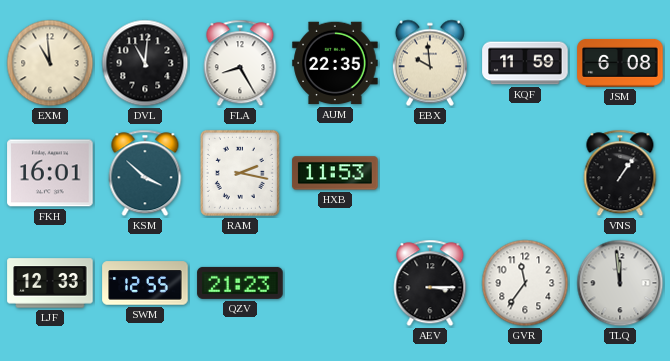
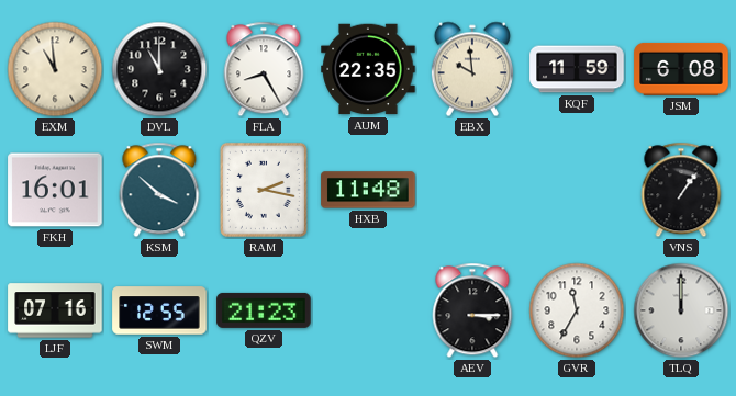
DVL: 11:01 -> 11:00
HXB: 11:53 -> 11:48
LJF: 12:33 -> 07:16
GVR: 11:36 -> 11:35
TLQ: 11:59 -> 12:00
